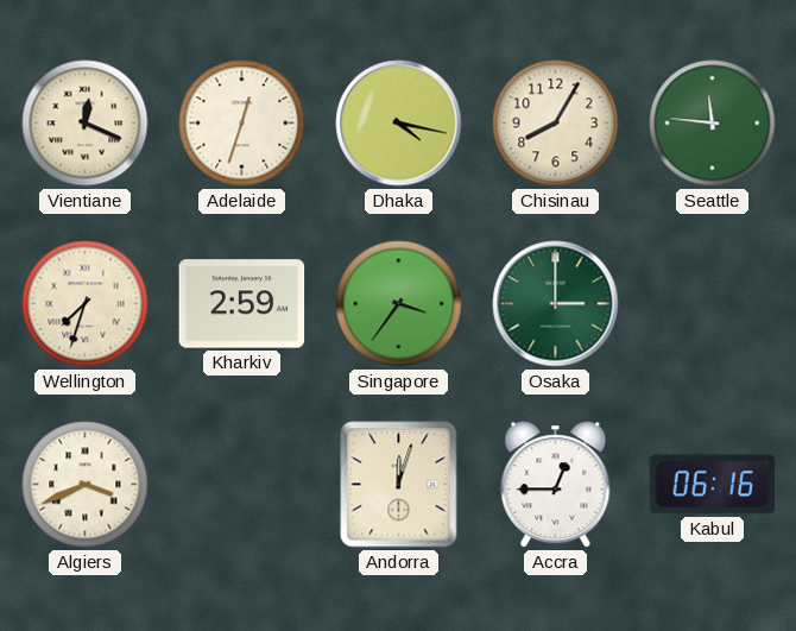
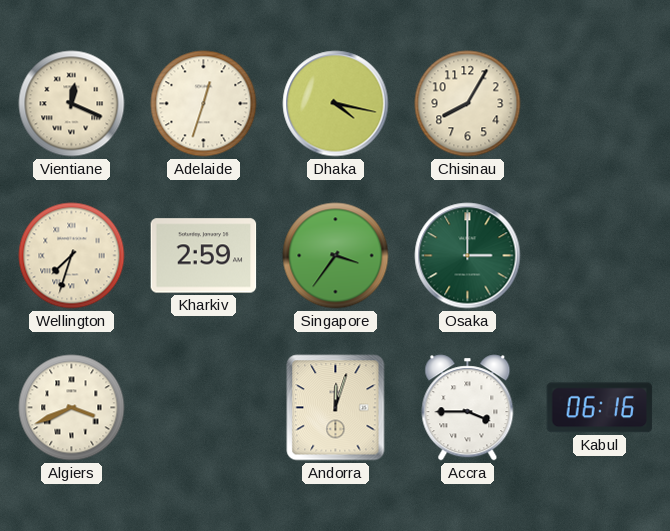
Seattle: 11:46 -> none
Accra: 12:45 -> 3:45
